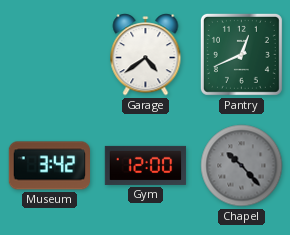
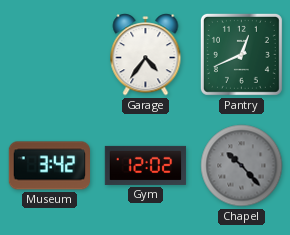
Garage: 4:39 -> 4:36
Gym: 12:00 -> 12:02
